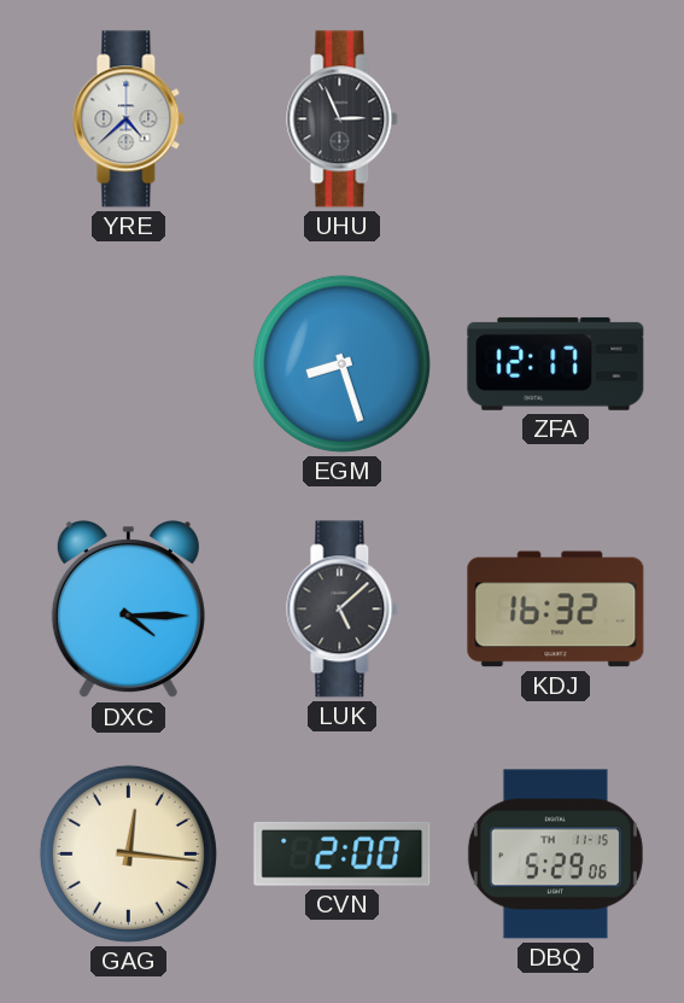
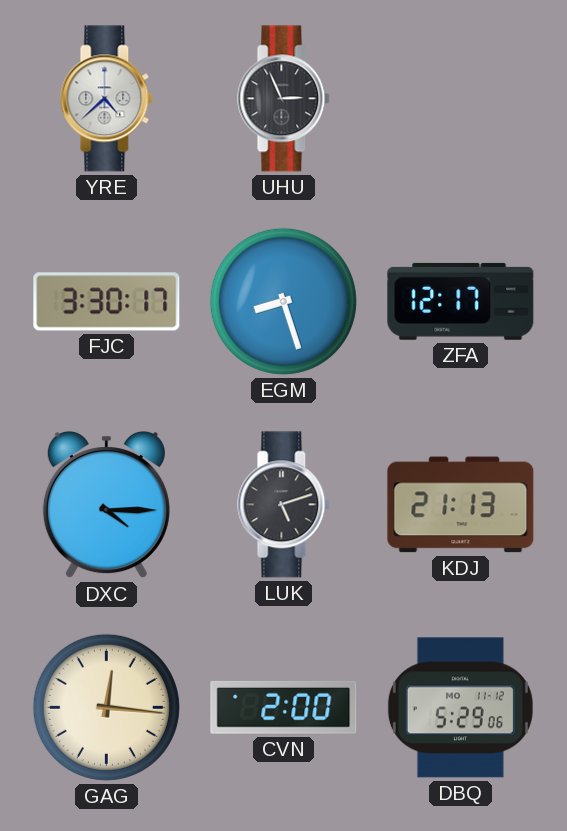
FJC: none -> 3:30
LUK: 5:08 -> 5:12
KDJ: 16:32 -> 21:13
DBQ date: TH 11-15 -> MO 11-12
